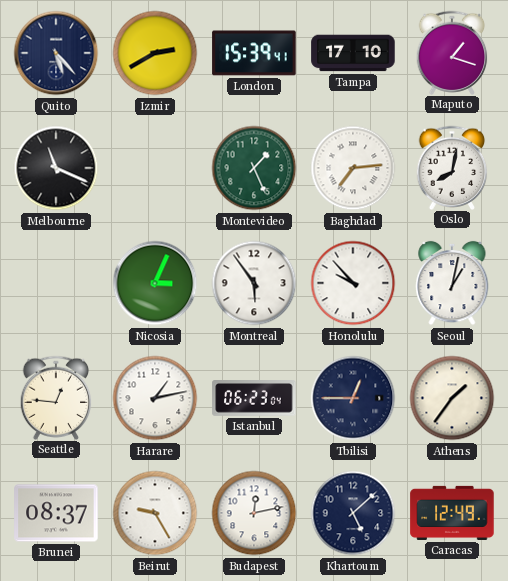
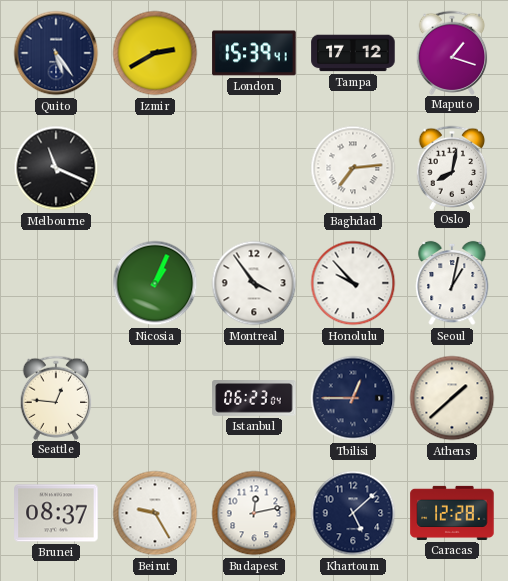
Quito: 5:23 -> 5:24
Tampa: 17:10 -> 17:12
Montevideo: 1:26 -> none
Nicosia: 3:04 -> 1:04
Montreal: 5:54 -> 3:54
Harare: 1:13 -> none
Athens: 1:36 -> 1:38
Caracas: 12:49 -> 12:28
